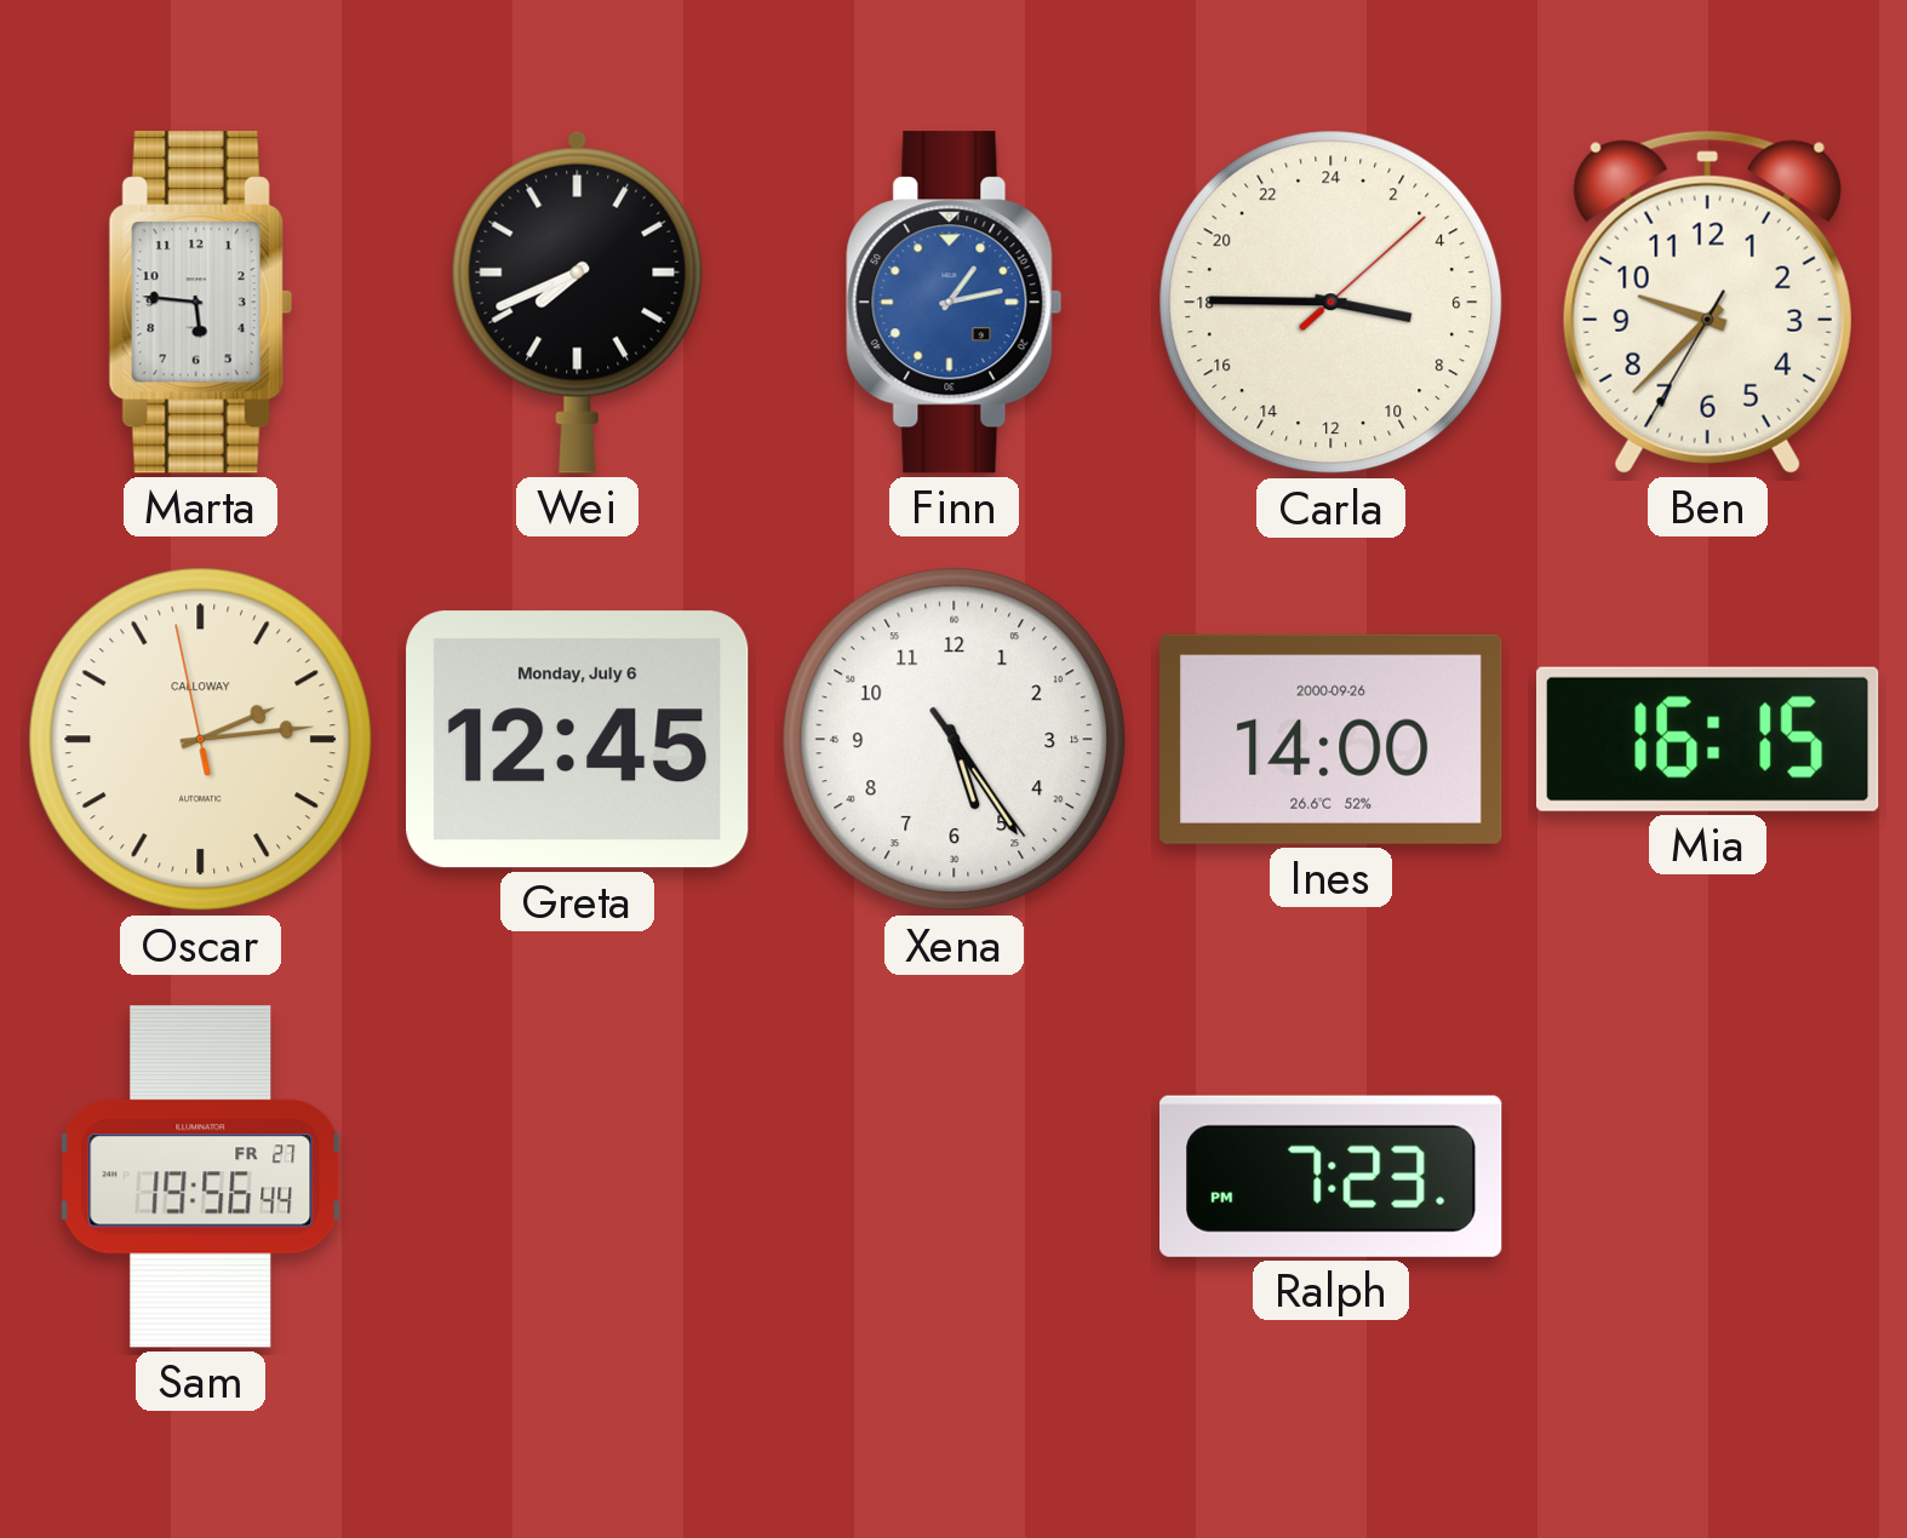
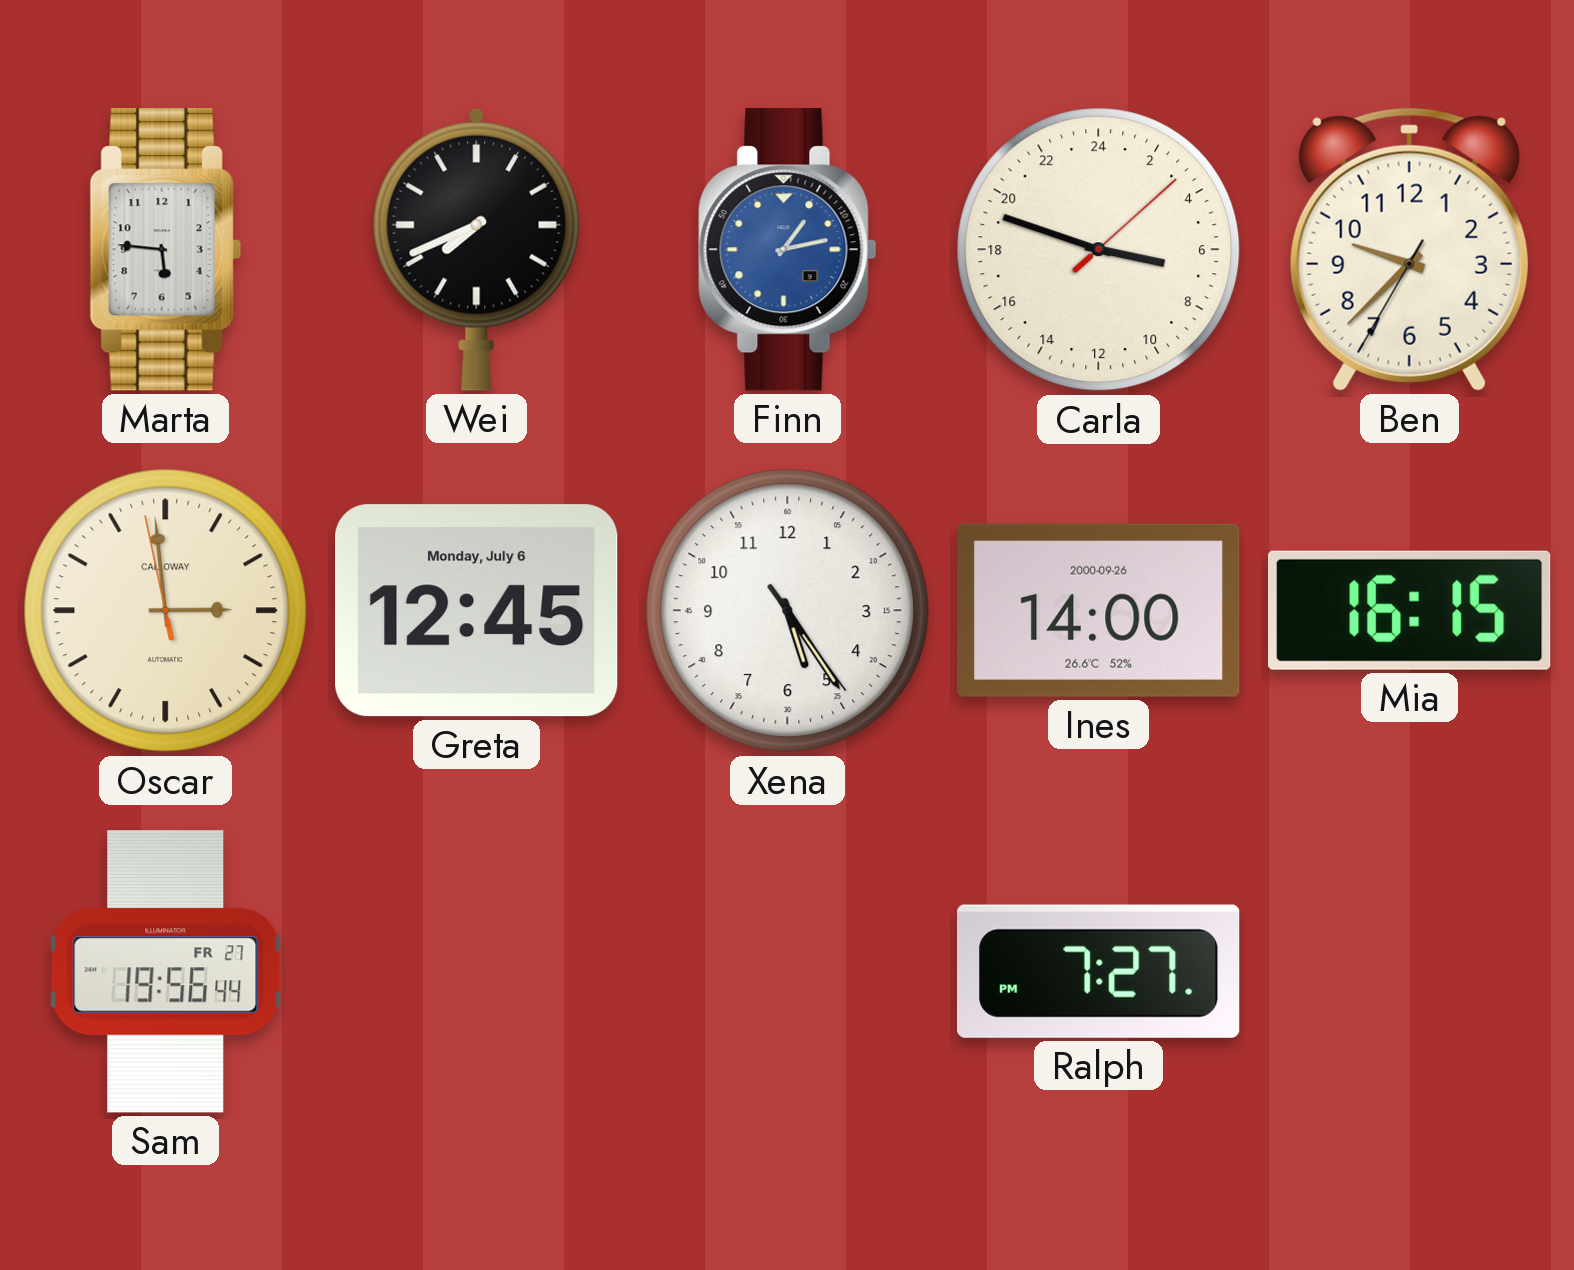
Carla: 6:45 -> 6:48
Oscar: 2:13 -> 2:58
Ralph: 7:23 -> 7:27
